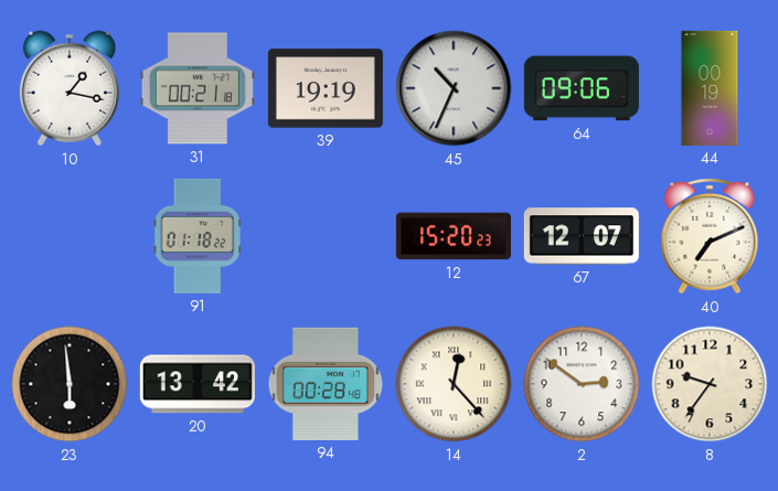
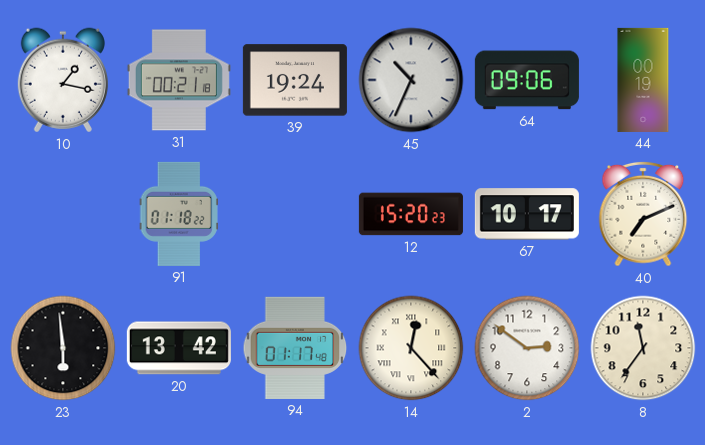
39: 19:19 -> 19:24
67: 12:07 -> 10:17
94: 00:28 -> 01:17
8: 9:36 -> 11:36
